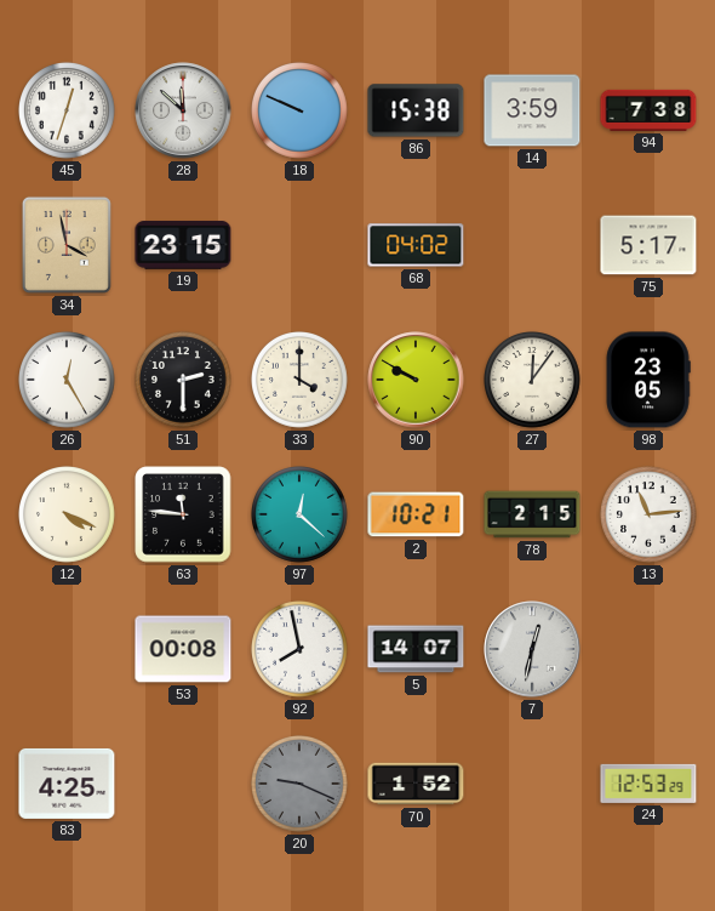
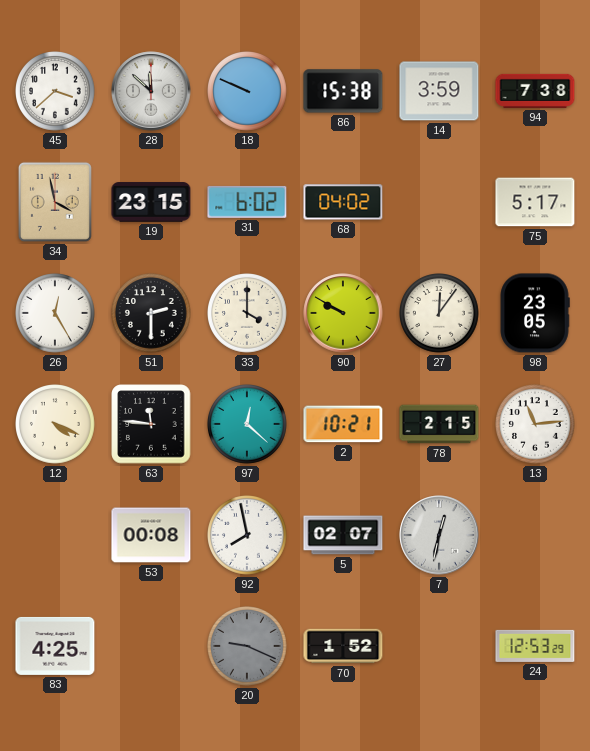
45: 12:33 -> 3:38
31: none -> 6:02
5: 14:07 -> 02:07
